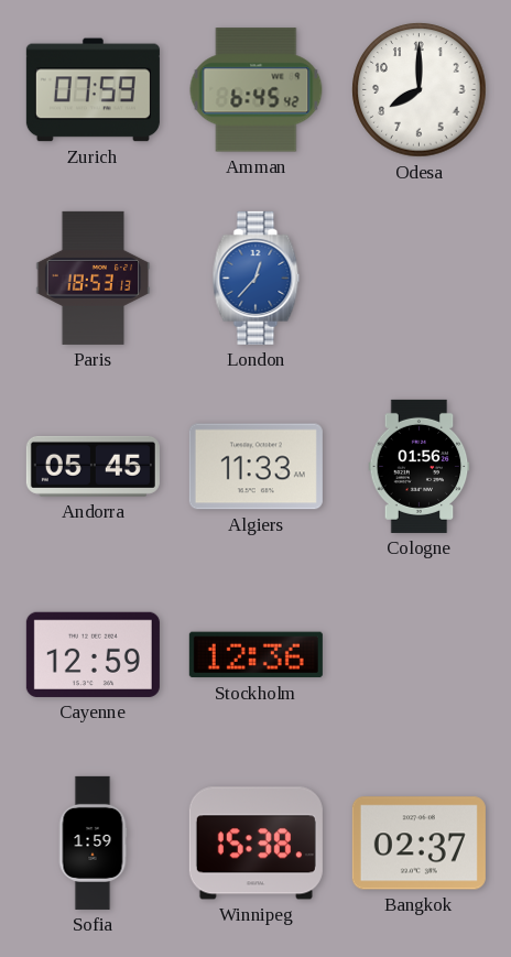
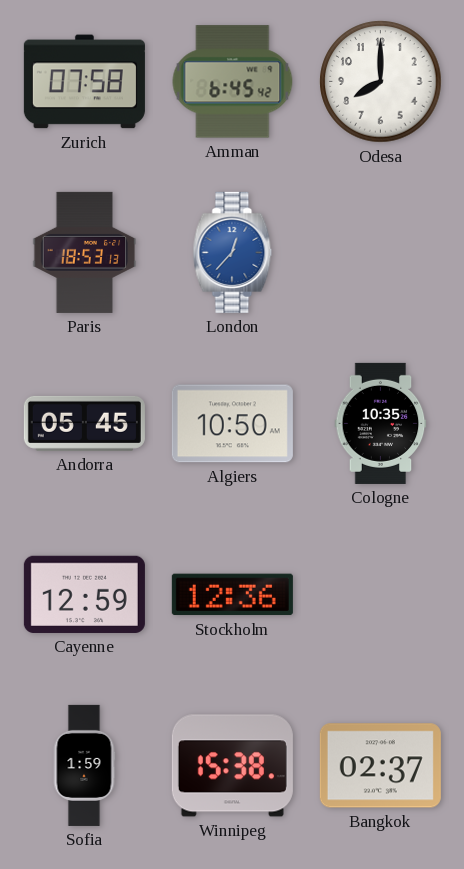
Zurich: 07:59 -> 07:58
Algiers: 11:33 -> 10:50
Cologne: 01:56 -> 10:35
